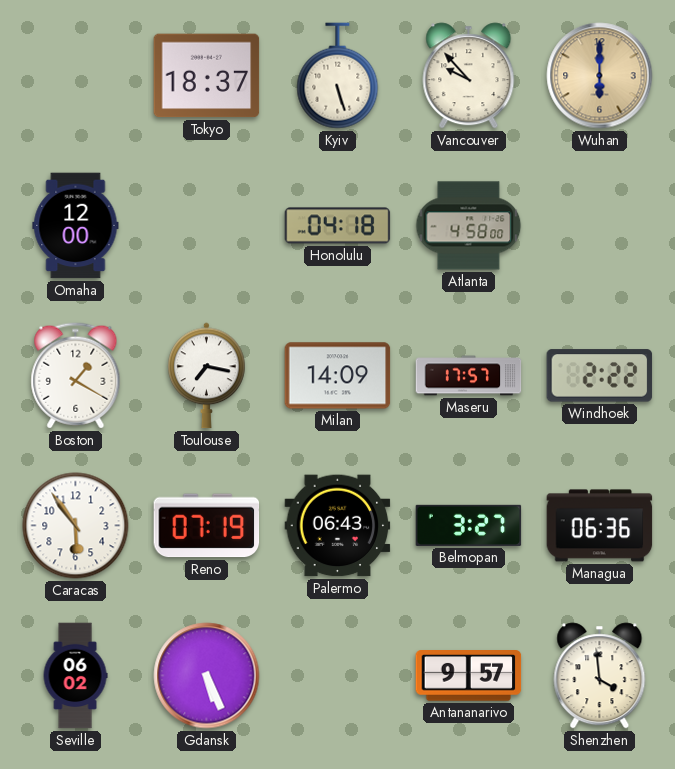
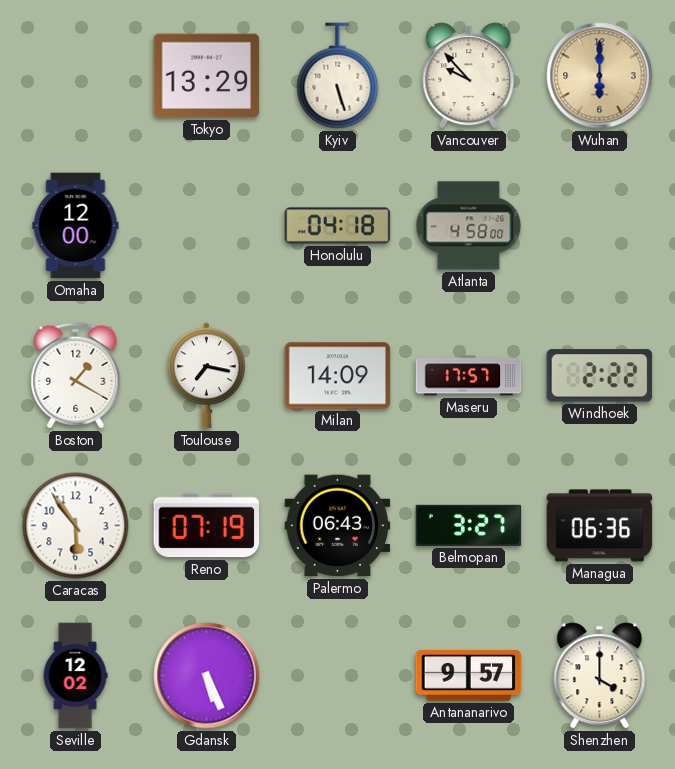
Tokyo: 18:37 -> 13:29
Seville: 06:02 -> 12:02
Shenzhen: 3:59 -> 4:00
